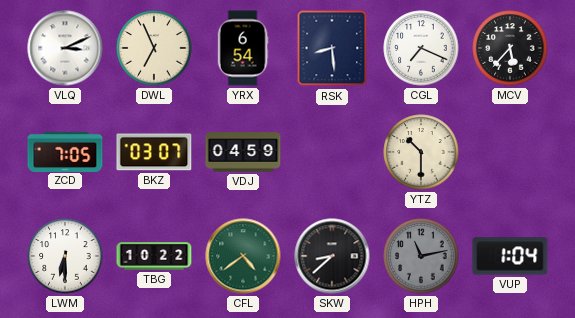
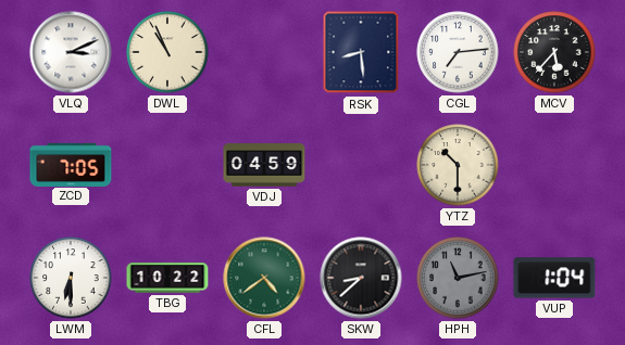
DWL: 6:56 -> 10:56
YRX: 6:54 -> none
CGL: 7:19 -> 7:14
BKZ: 03:07 -> none
